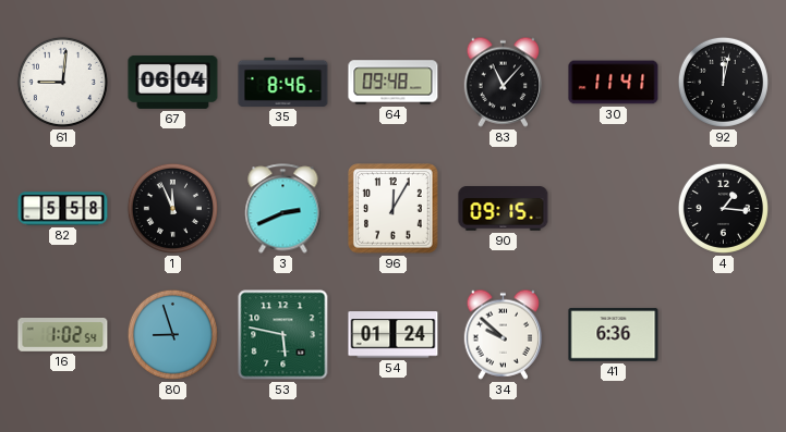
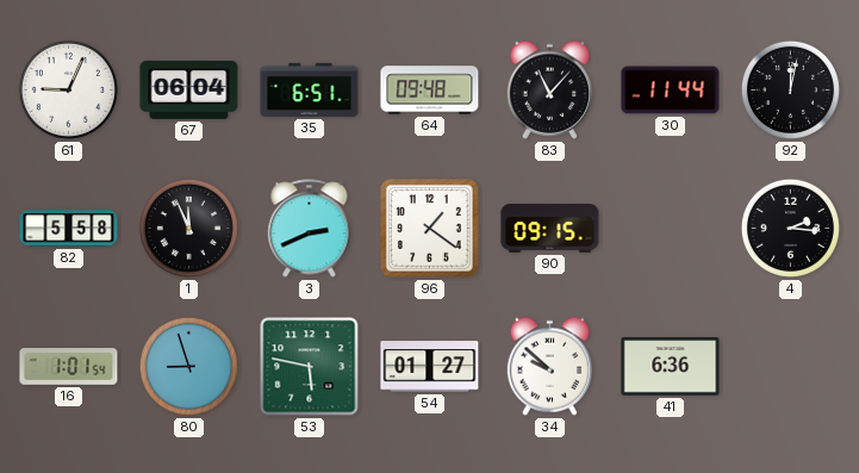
61: 9:01 -> 9:04
35: 8:46 -> 6:51
30: 11:41 -> 11:44
96: 12:05 -> 1:21
4: 1:16 -> 2:16
16: 1:02 -> 1:01
54: 01:24 -> 01:27
